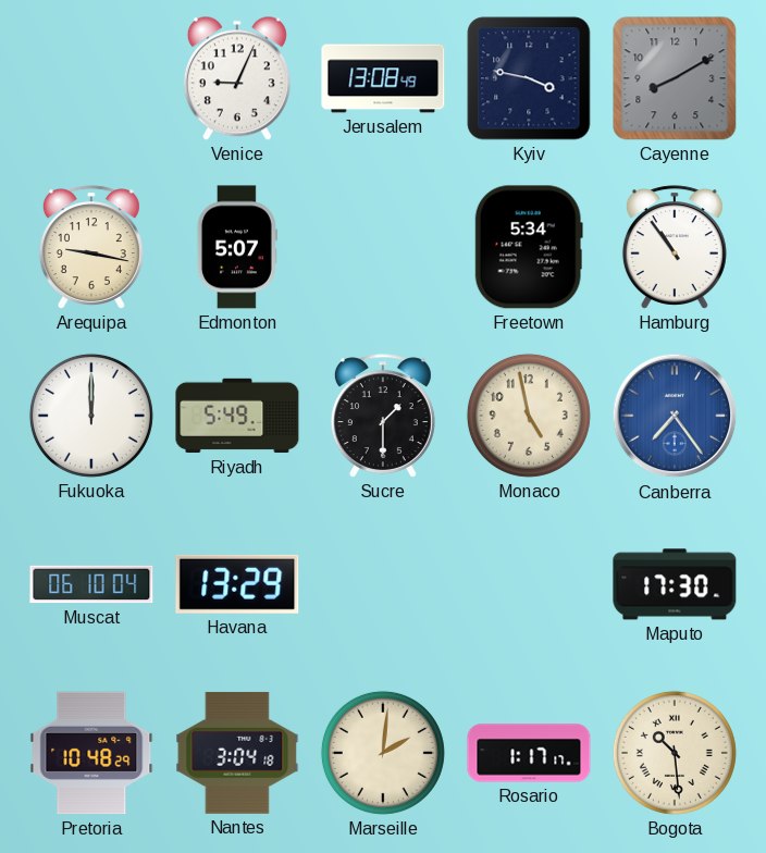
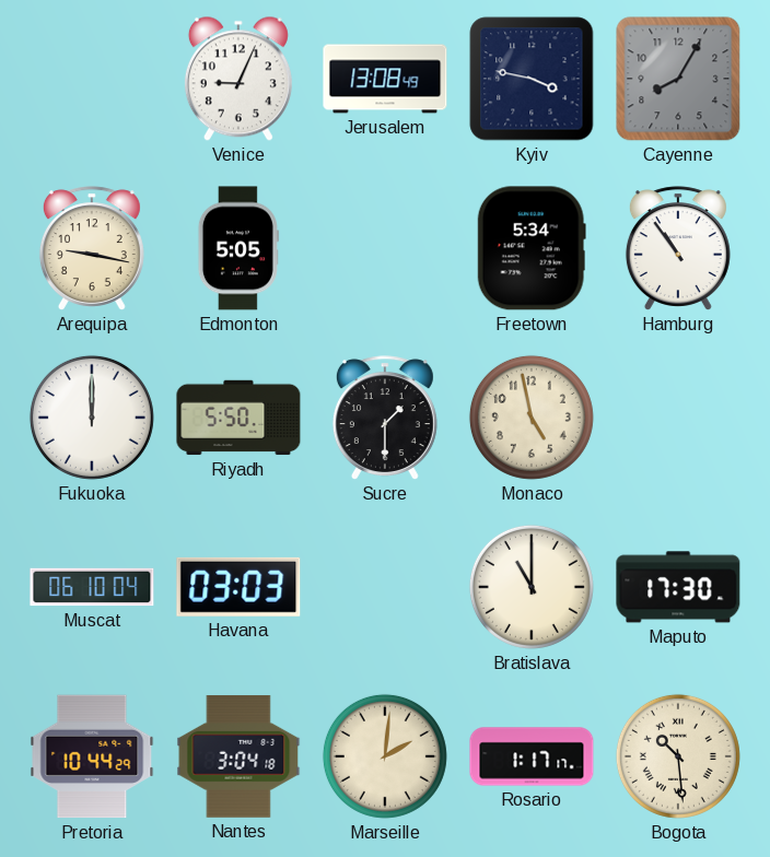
Cayenne: 8:10 -> 8:05
Edmonton: 5:07 -> 5:05
Riyadh: 5:49 -> 5:50
Canberra: 7:24 -> none
Havana: 13:29 -> 03:03
Bratislava: none -> 11:00
Pretoria: 10:48 -> 10:44
